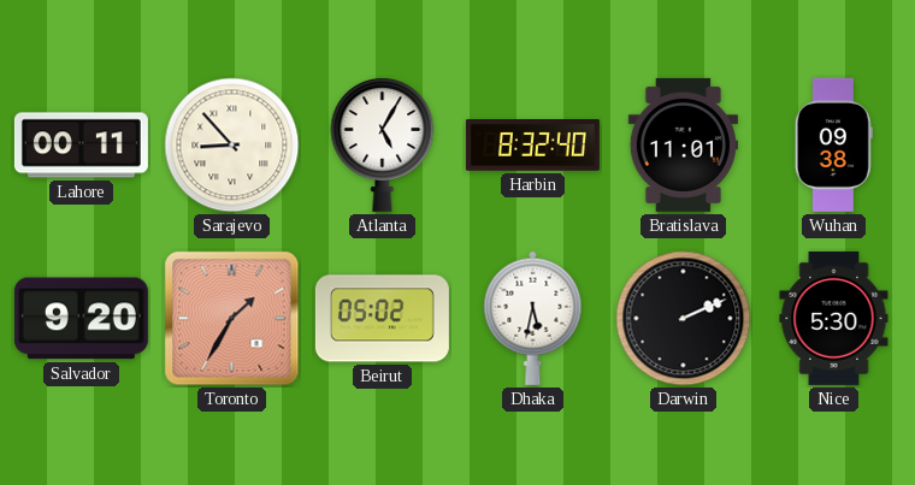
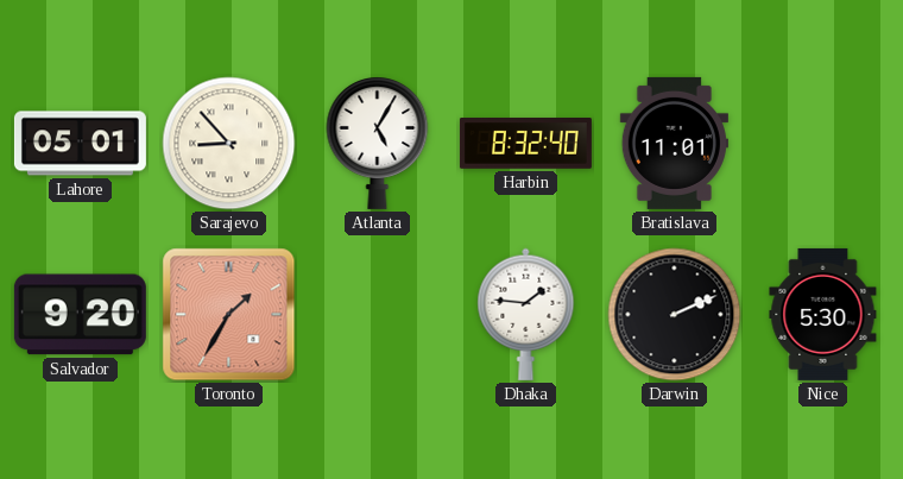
Lahore: 00:11 -> 05:01
Wuhan: 09:38 -> none
Beirut: 05:02 -> none
Dhaka: 5:32 -> 1:46
